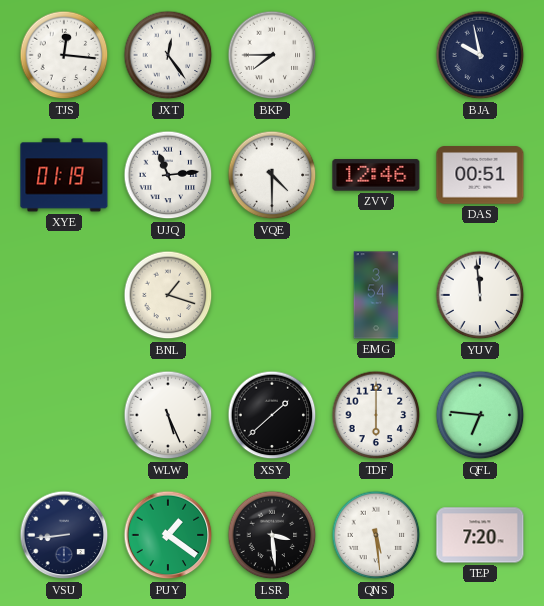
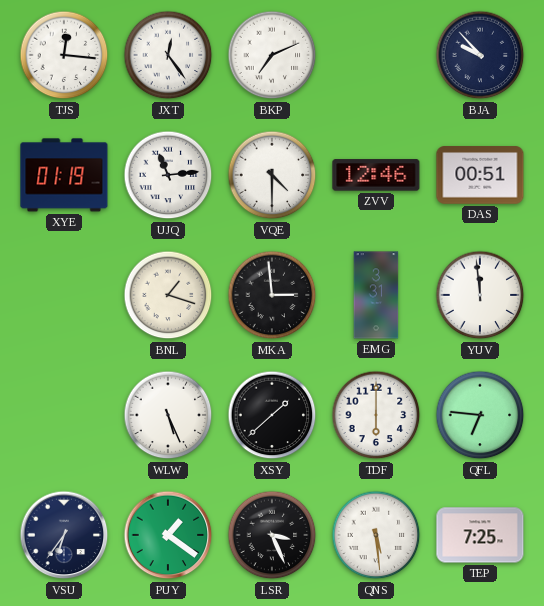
BKP: 7:45 -> 7:11
BJA: 9:58 -> 9:53
MKA: none -> 2:59
EMG: 3:54 -> 3:31
VSU: 8:44 -> 6:36
LSR: 3:29 -> 3:26
TEP: 7:20 -> 7:25
